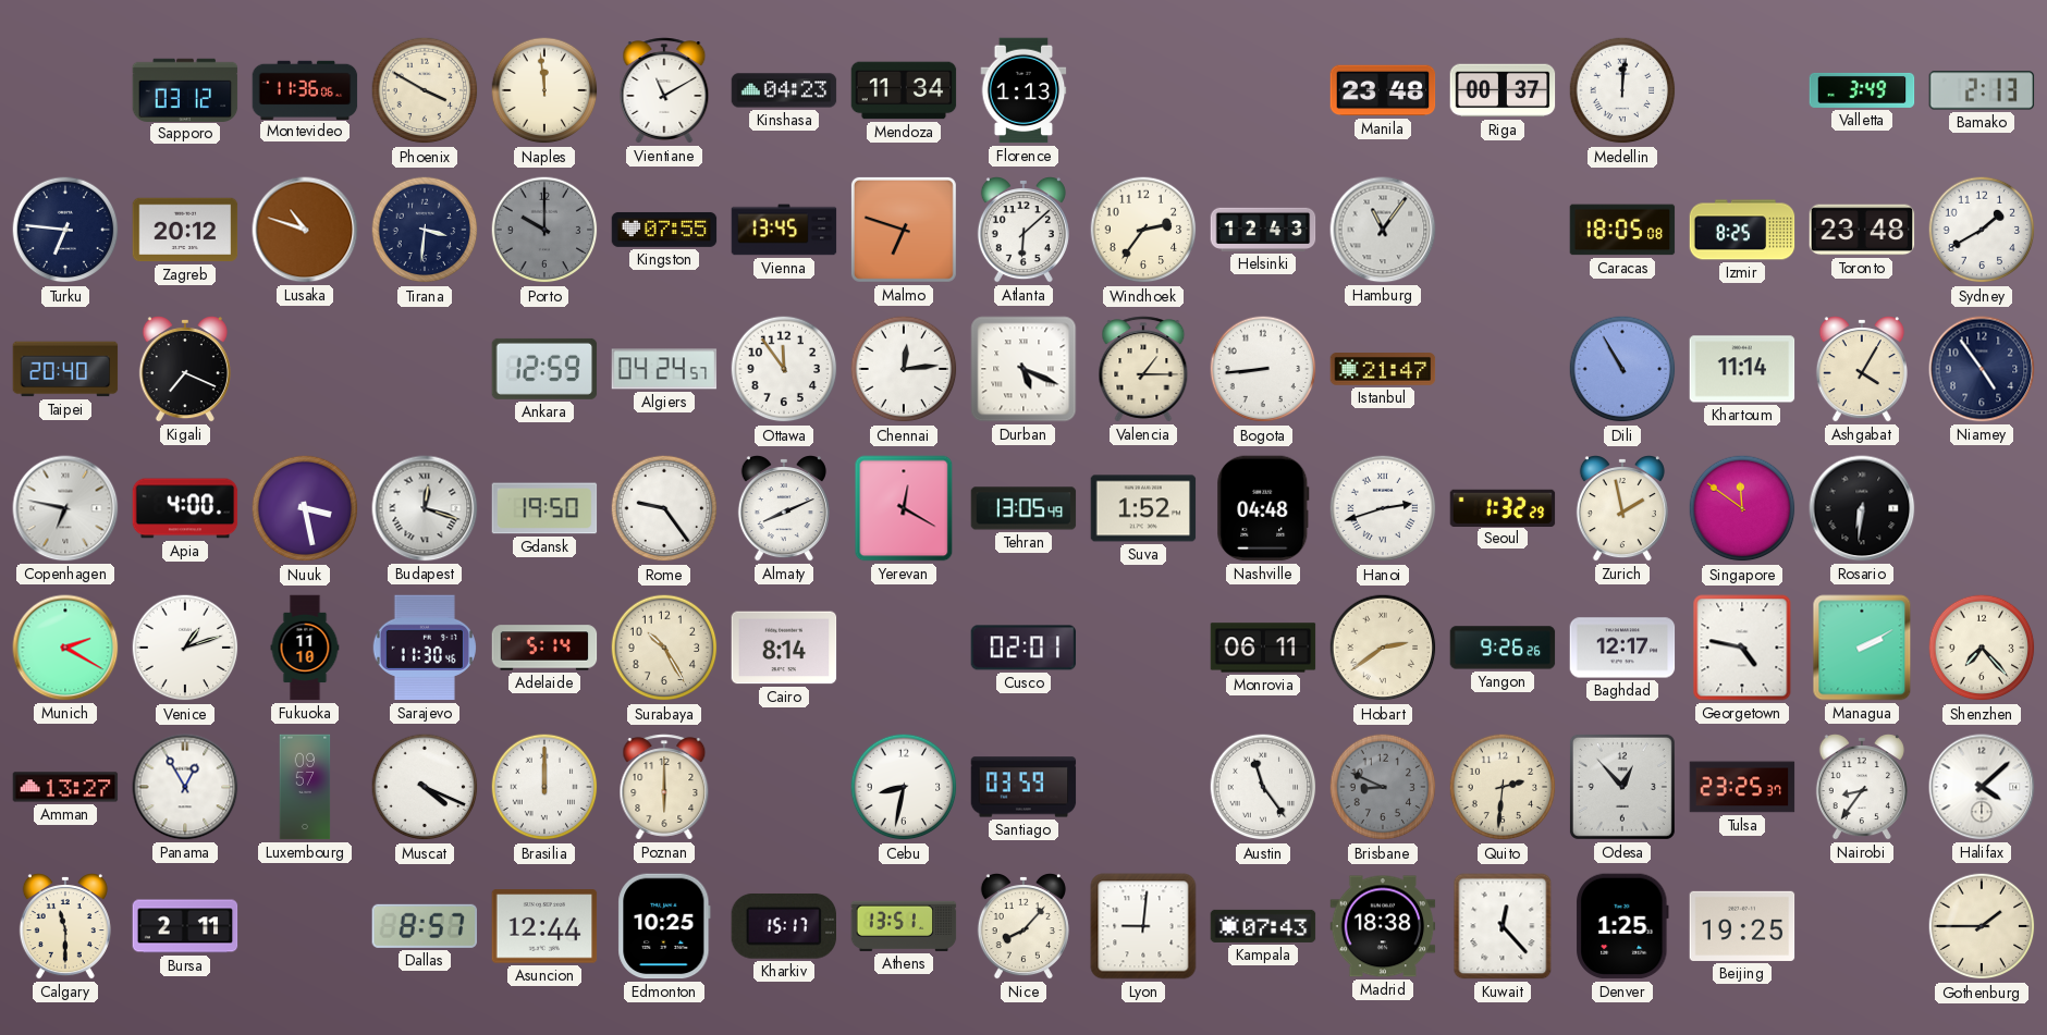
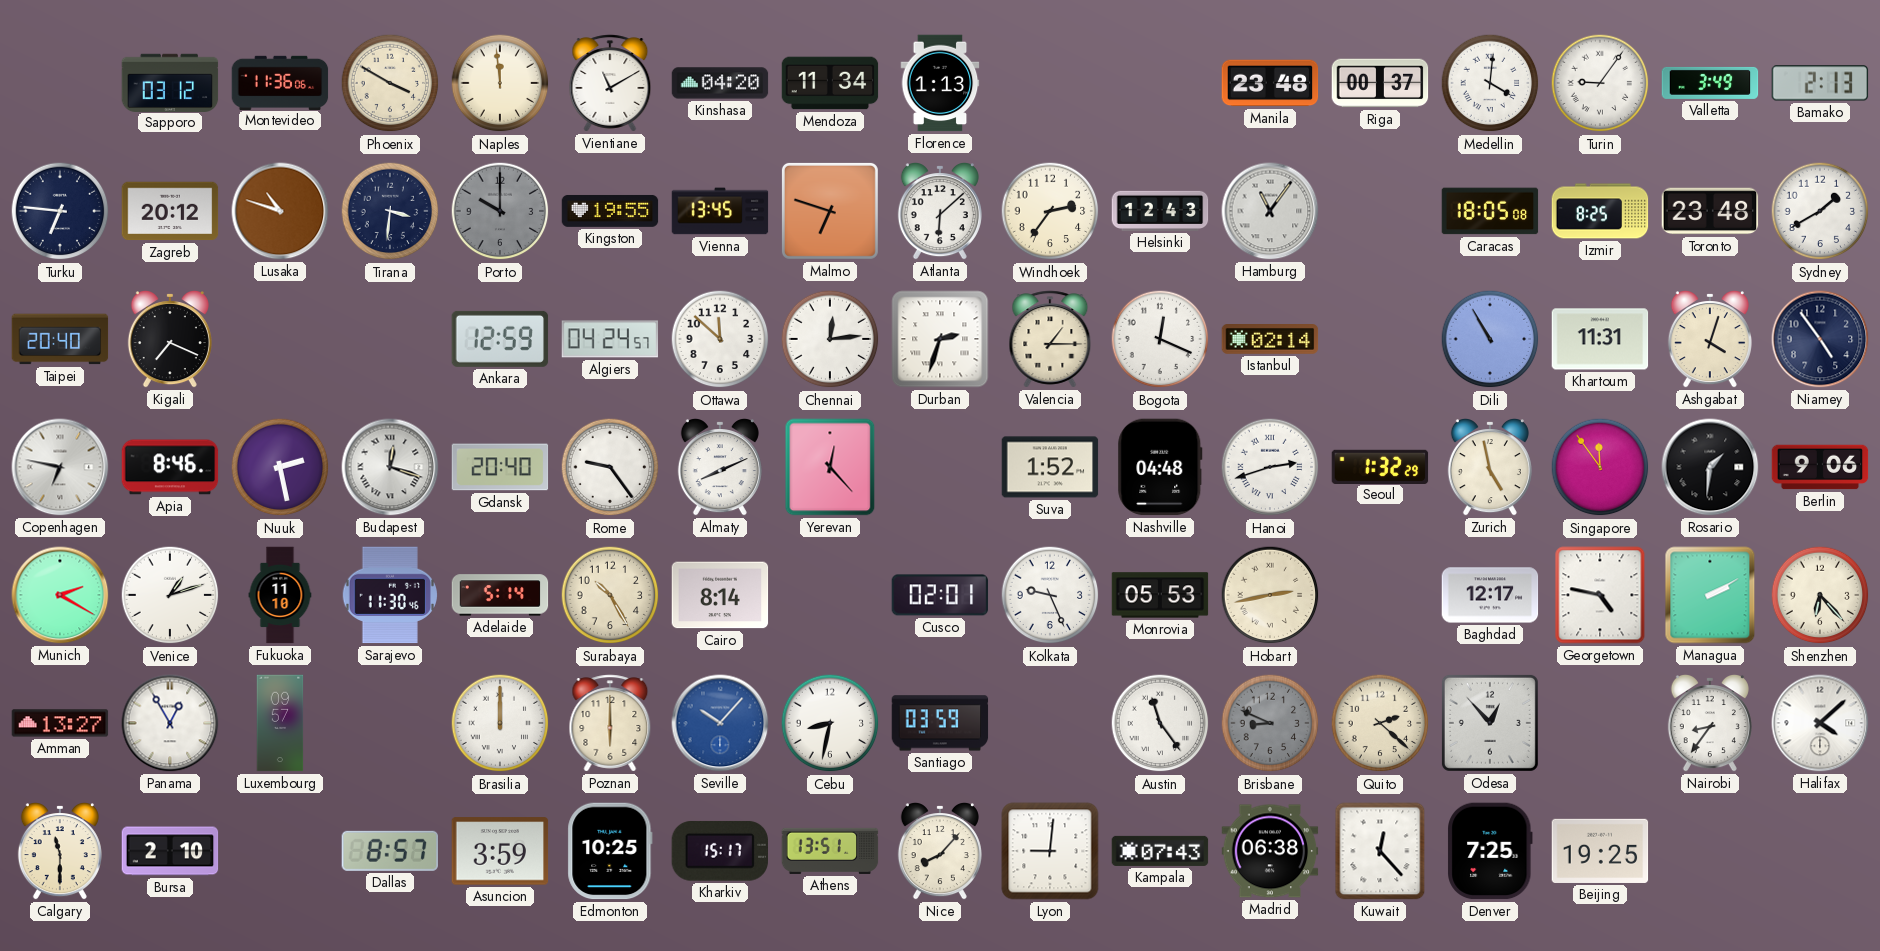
Kinshasa: 04:23 -> 04:20
Medellin: 12:01 -> 4:01
Turin: none -> 9:06
Kingston: 07:55 -> 19:55
Ottawa: 11:54 -> 11:52
Durban: 5:19 -> 2:33
Bogota: 8:44 -> 12:19
Istanbul: 21:47 -> 02:14
Khartoum: 11:14 -> 11:31
Ashgabat: 4:05 -> 4:03
Apia: 4:00 -> 8:46
Nuuk: 3:28 -> 2:28
Gdansk: 19:50 -> 20:40
Yerevan: 12:20 -> 12:23
Tehran: 13:05 -> none
Zurich: 1:58 -> 4:58
Singapore: 11:51 -> 11:54
Rosario: 6:31 -> 1:31
Berlin: none -> 9:06
Kolkata: none -> 9:26
Monrovia: 06:11 -> 05:53
Hobart: 2:39 -> 2:43
Yangon: 9:26 -> none
Shenzhen: 7:23 -> 6:23
Muscat: 4:19 -> none
Seville: none -> 10:07
Quito: 2:31 -> 2:22
Tulsa: 23:25 -> none
Bursa: 2:11 -> 2:10
Asuncion: 12:44 -> 3:59
Madrid: 18:38 -> 06:38
Denver: 1:25 -> 7:25
Gothenburg: 1:45 -> none
